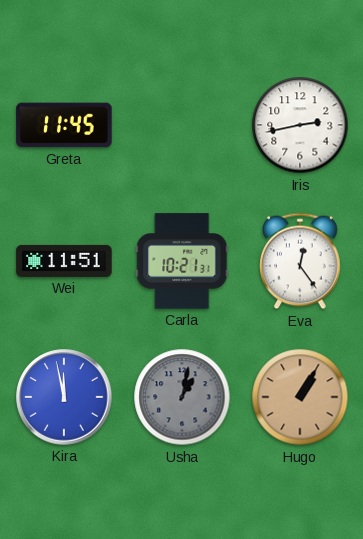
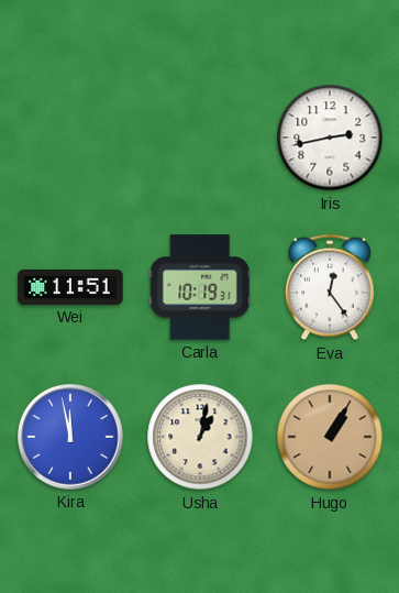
Greta: 11:45 -> none
Carla: 10:21 -> 10:19
Usha dial: grey -> cream
